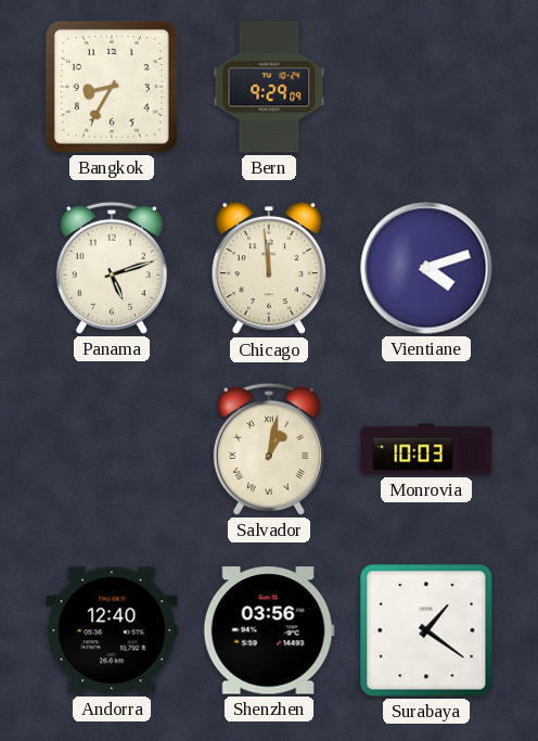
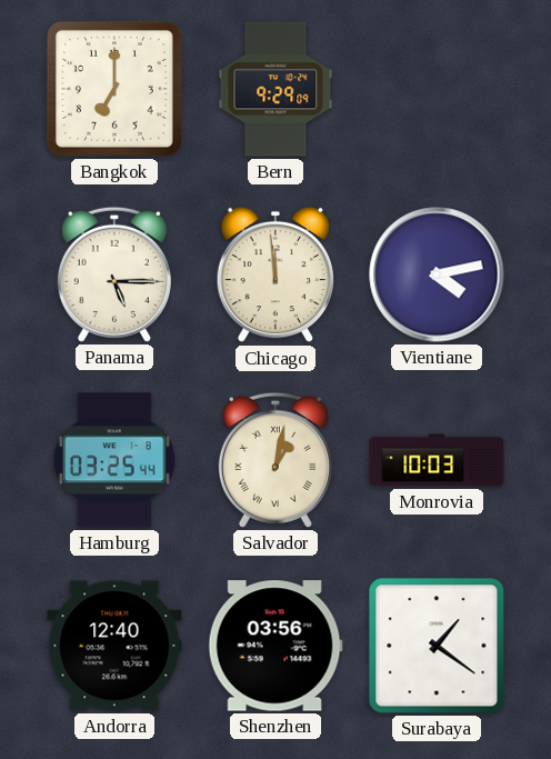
Bangkok: 8:35 -> 7:00
Panama: 5:12 -> 5:15
Vientiane: 4:12 -> 4:13
Hamburg: none -> 03:25
